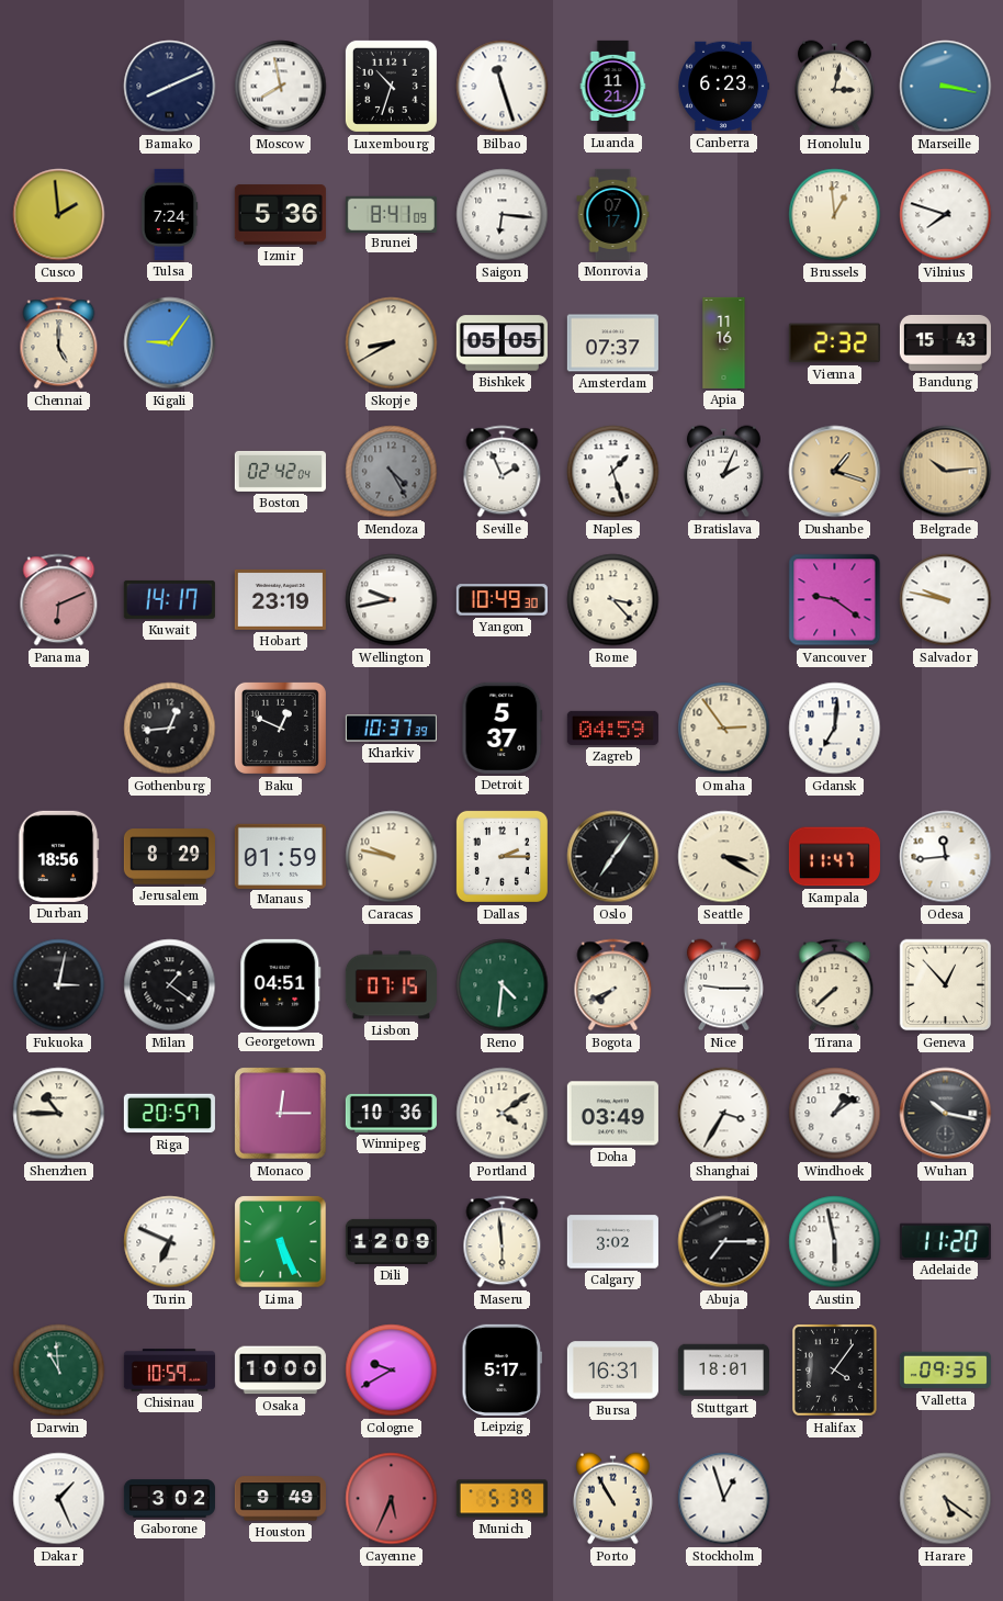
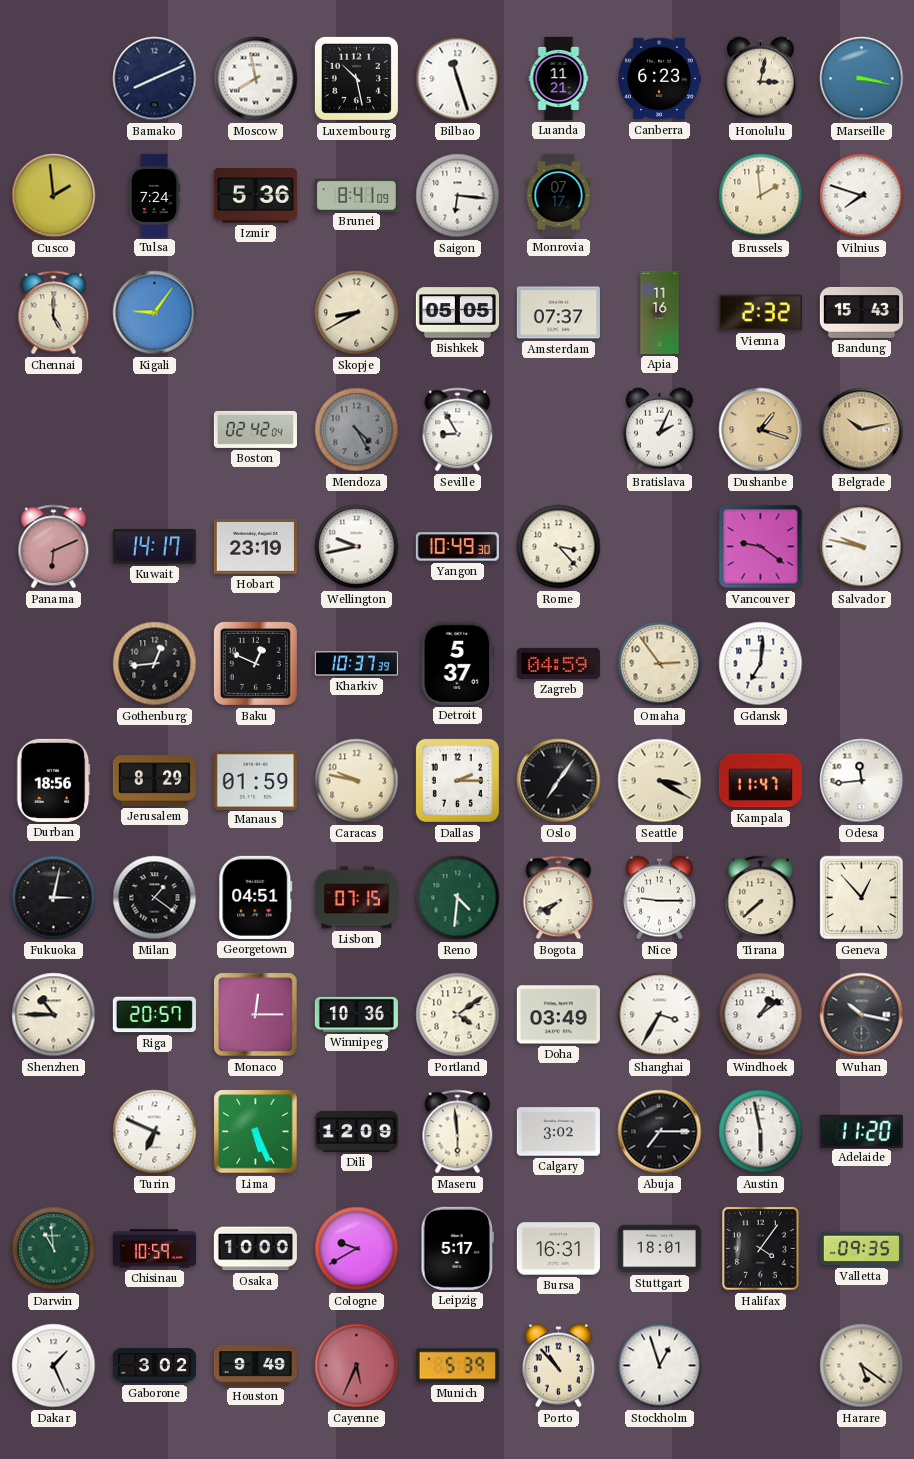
Luxembourg: 10:33 -> 10:28
Brussels: 12:59 -> 1:59
Seville: 1:56 -> 8:55
Naples: 1:27 -> none
Belgrade: 10:14 -> 10:13
Porto: 10:55 -> 10:53
